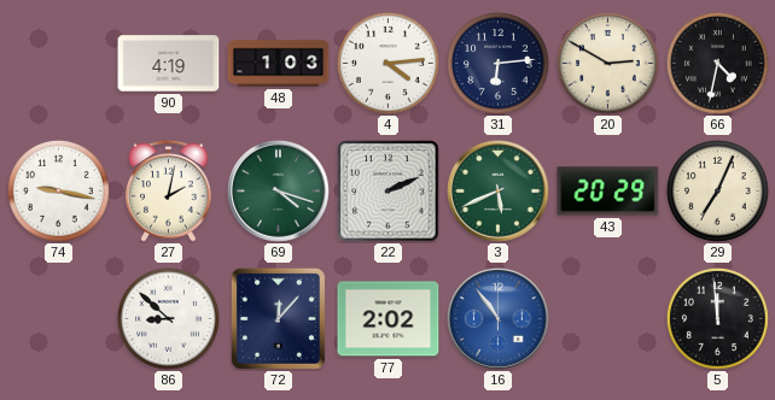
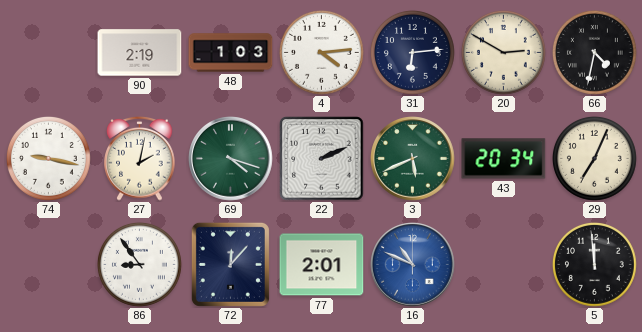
90: 4:19 -> 2:19
43: 20:29 -> 20:34
86: 8:52 -> 8:54
77: 2:02 -> 2:01
16: 10:54 -> 10:49
